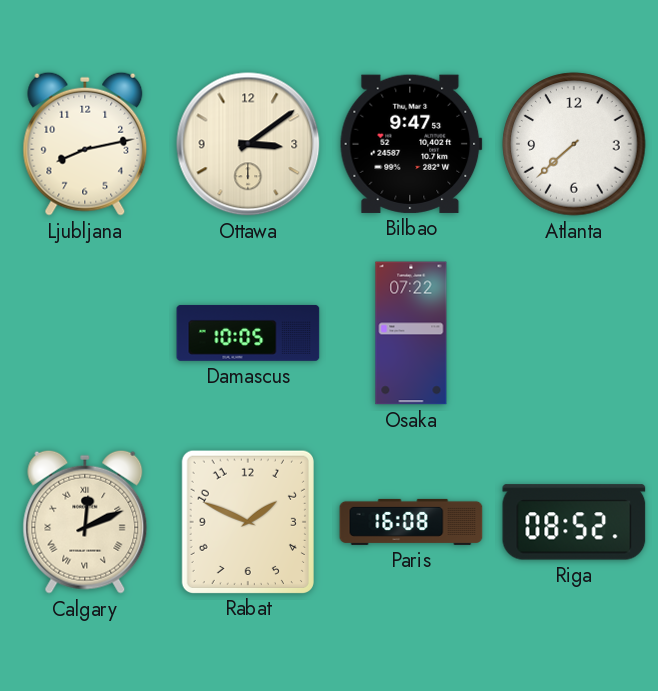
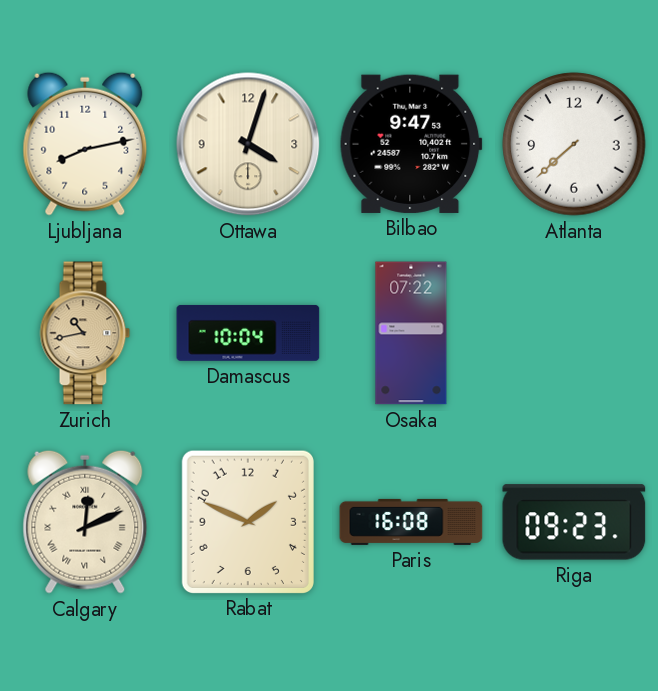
Ottawa: 3:09 -> 4:03
Zurich: none -> 10:43
Damascus: 10:05 -> 10:04
Riga: 08:52 -> 09:23
